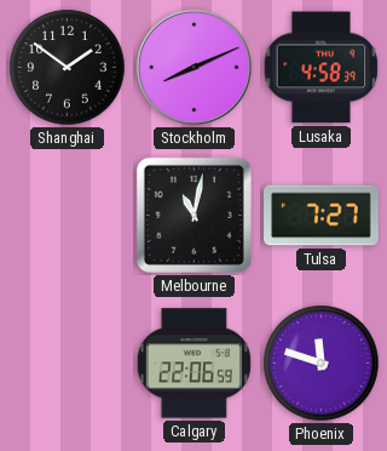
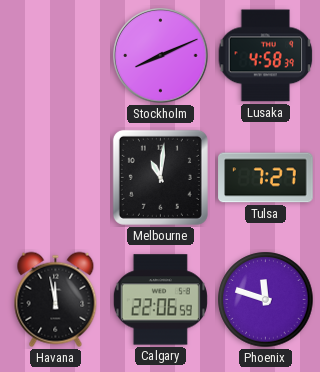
Shanghai: 1:51 -> none
Melbourne: 11:02 -> 11:01
Havana: none -> 11:58
